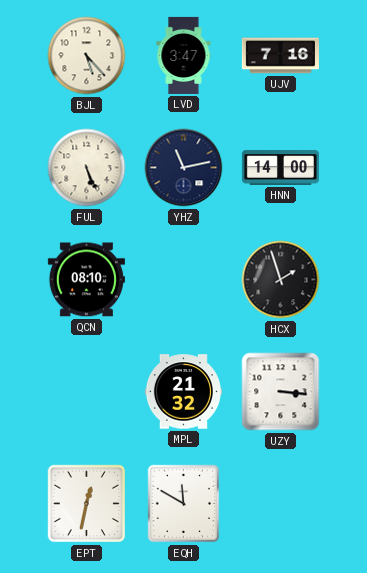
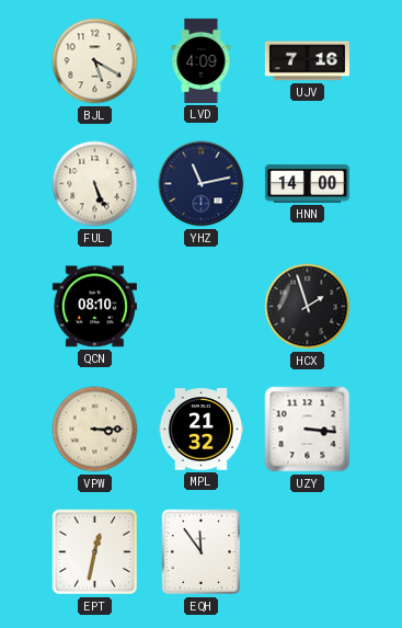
BJL: 5:23 -> 5:20
LVD: 3:47 -> 4:09
VPW: none -> 3:15
EQH: 11:50 -> 11:54
